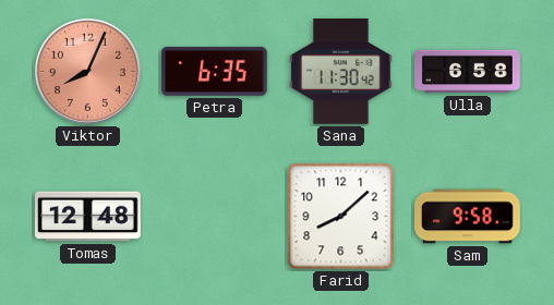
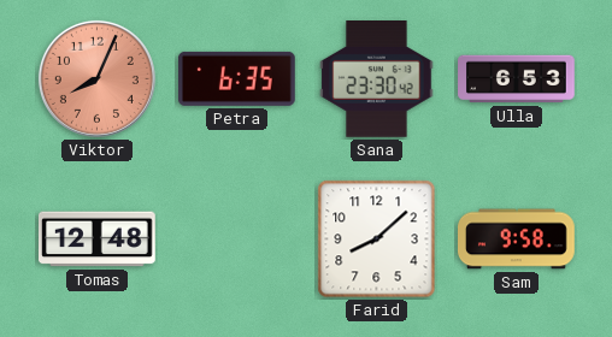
Sana: 11:30 -> 23:30
Ulla: 6:58 -> 6:53
